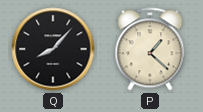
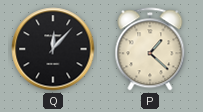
Q: 8:07 -> 12:07
